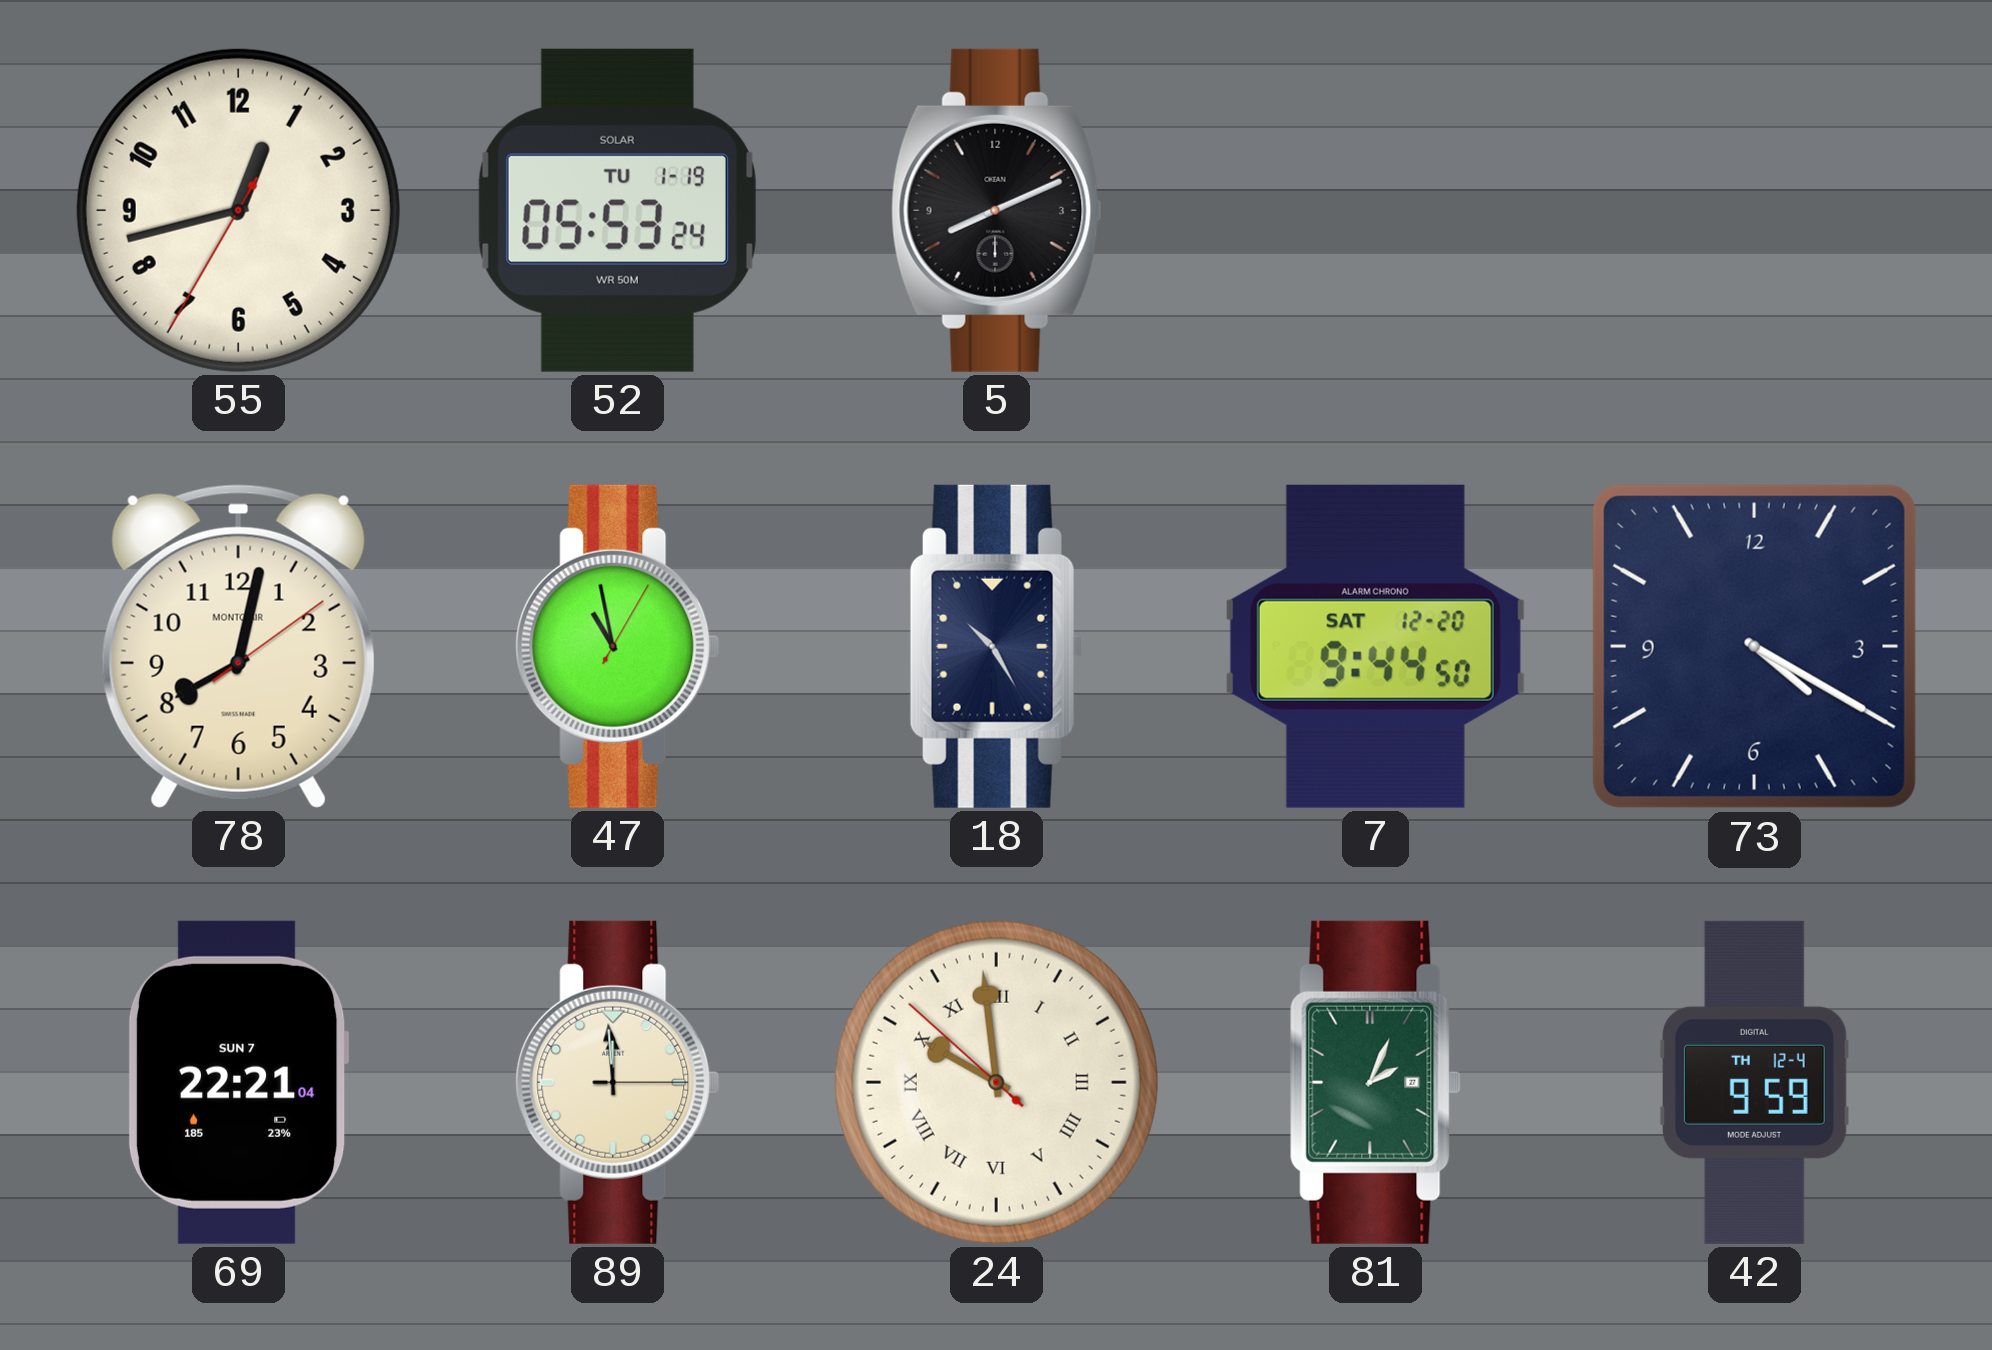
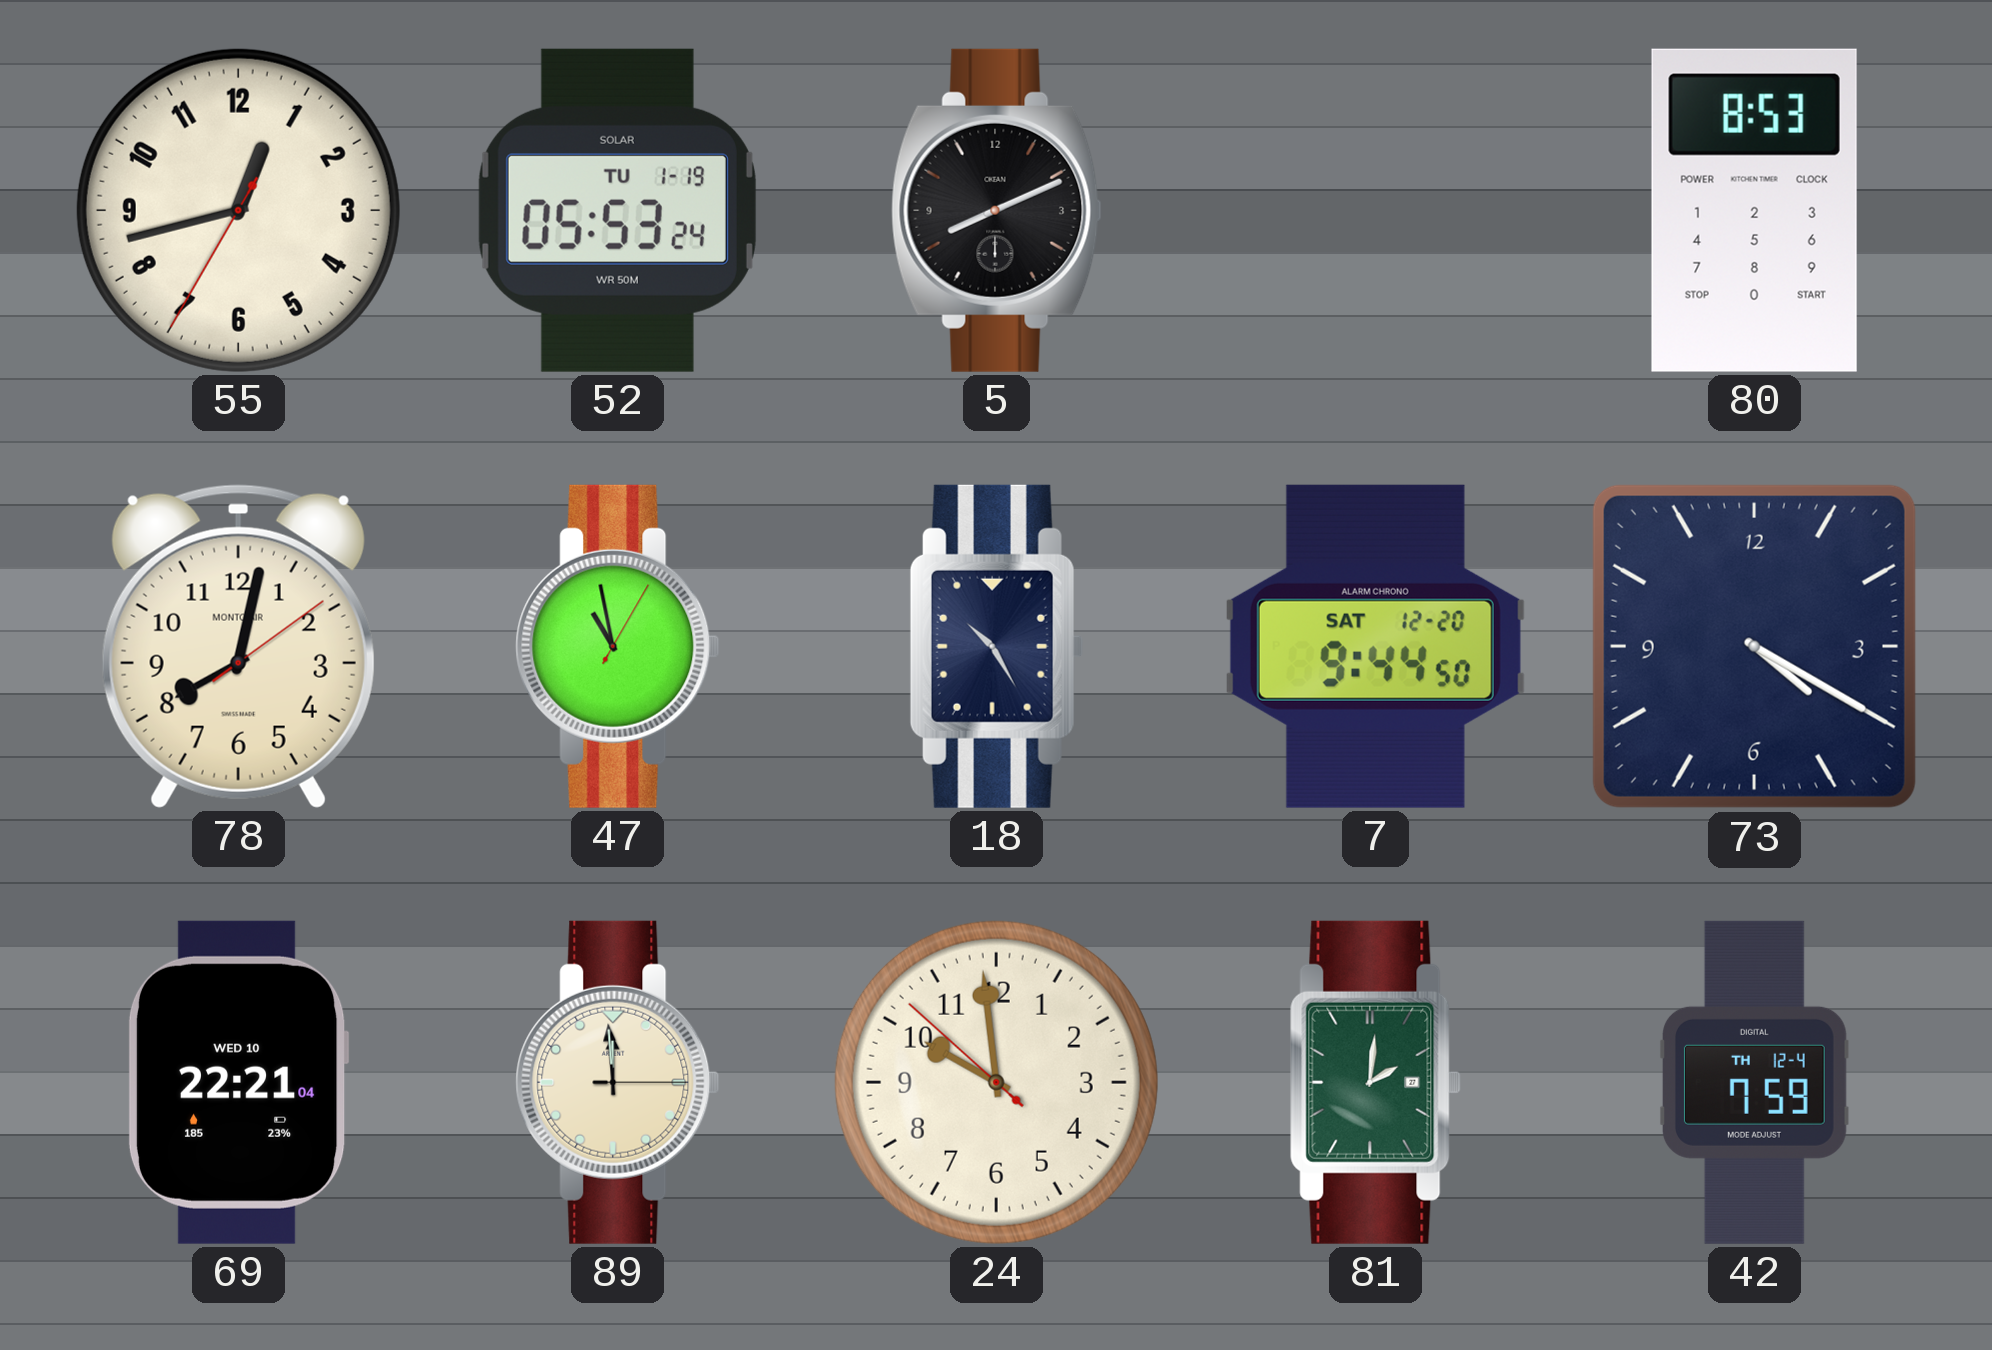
80: none -> 8:53
69 date: SUN 7 -> WED 10
24 numerals: Roman -> Arabic
81: 2:04 -> 2:01
42: 9:59 -> 7:59
